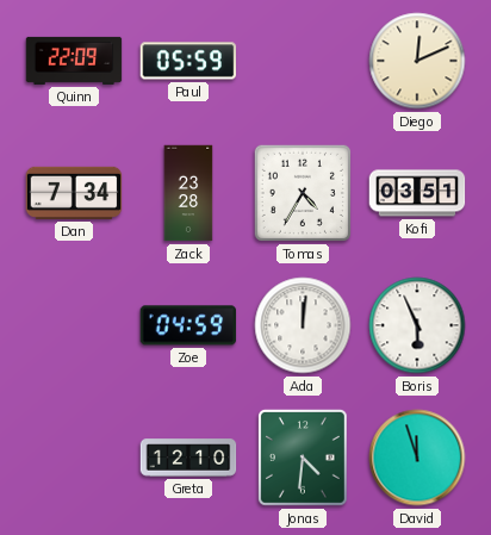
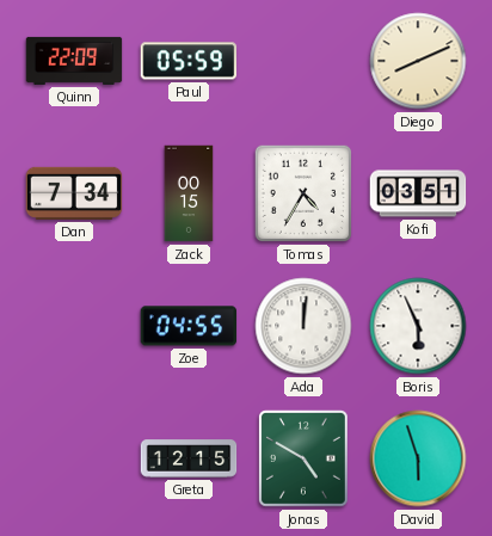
Diego: 12:11 -> 8:11
Zack: 23:28 -> 00:15
Zoe: 04:59 -> 04:55
Greta: 12:10 -> 12:15
Jonas: 4:31 -> 4:50
David: 11:57 -> 5:57
